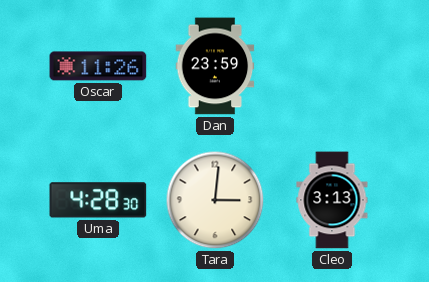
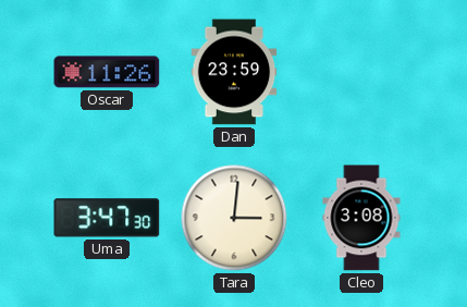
Uma: 4:28 -> 3:47
Cleo: 3:13 -> 3:08
